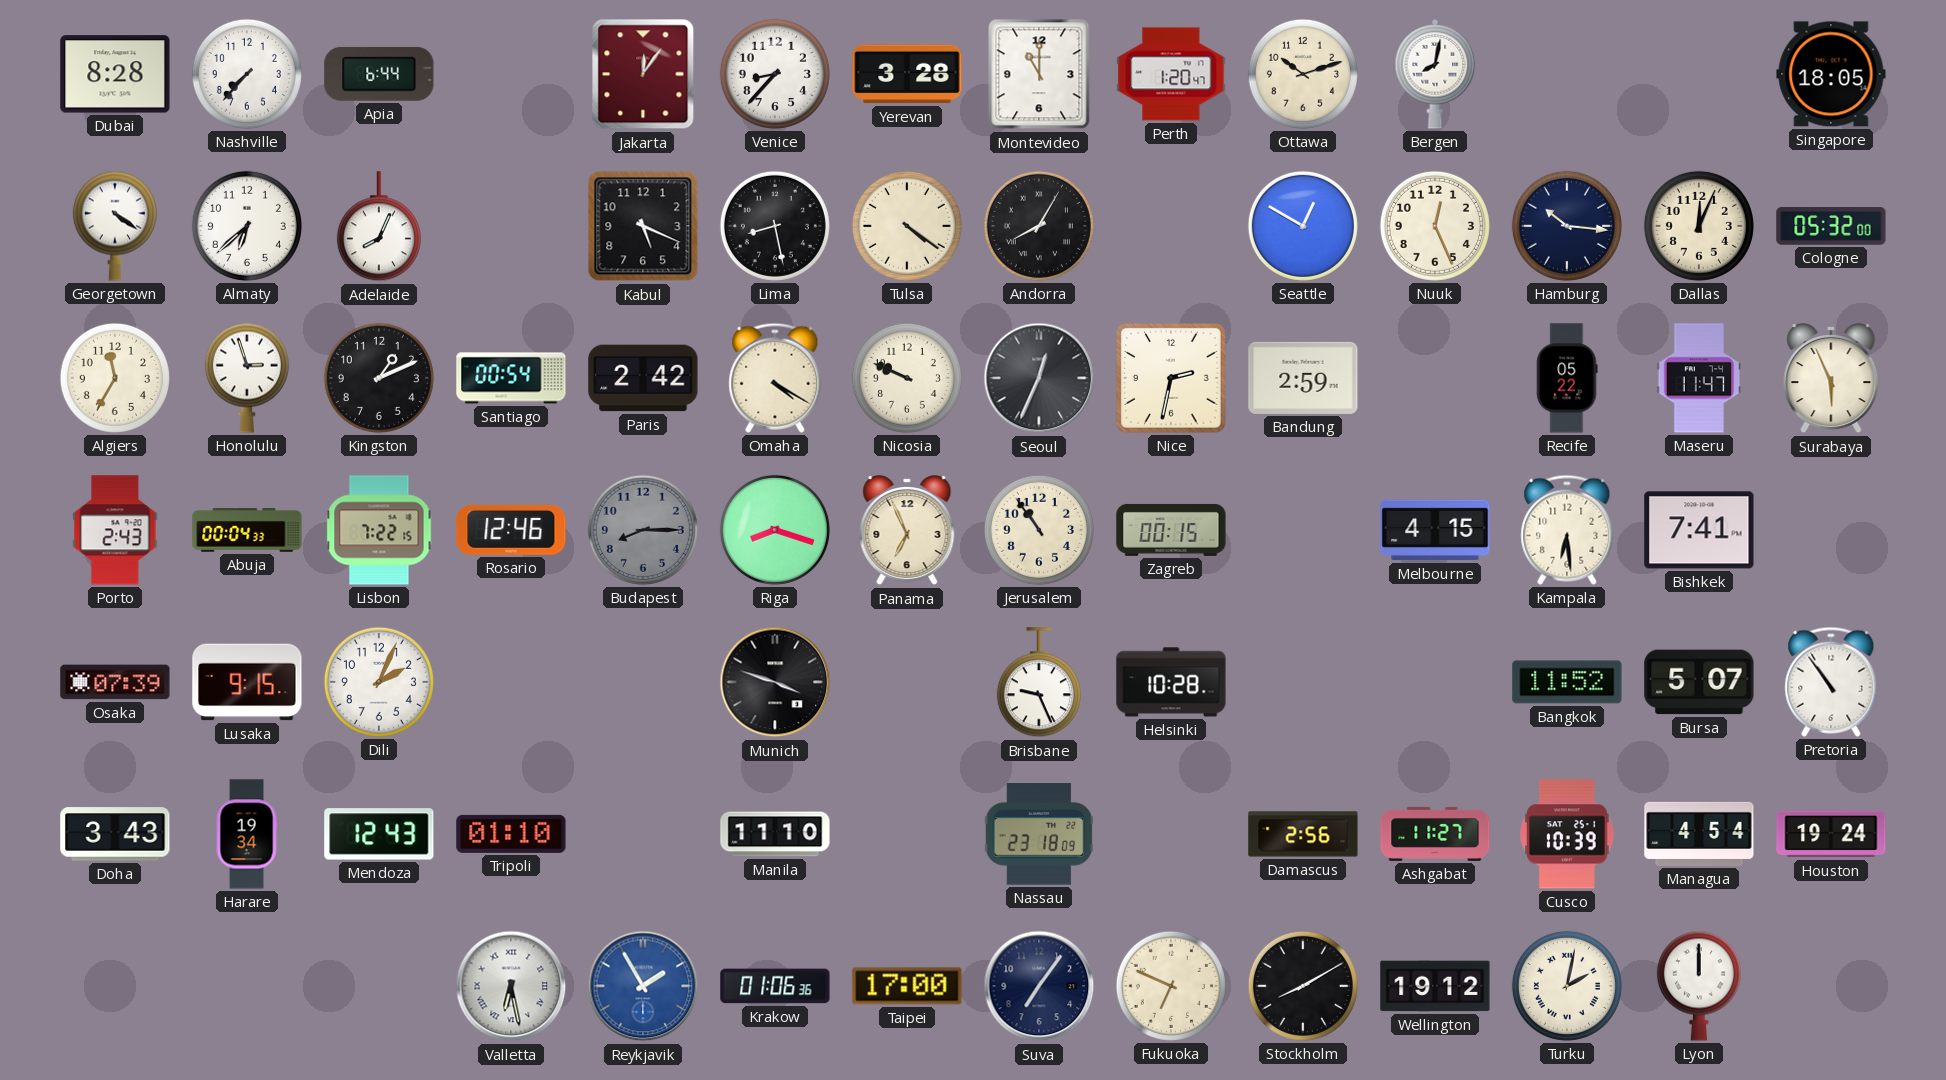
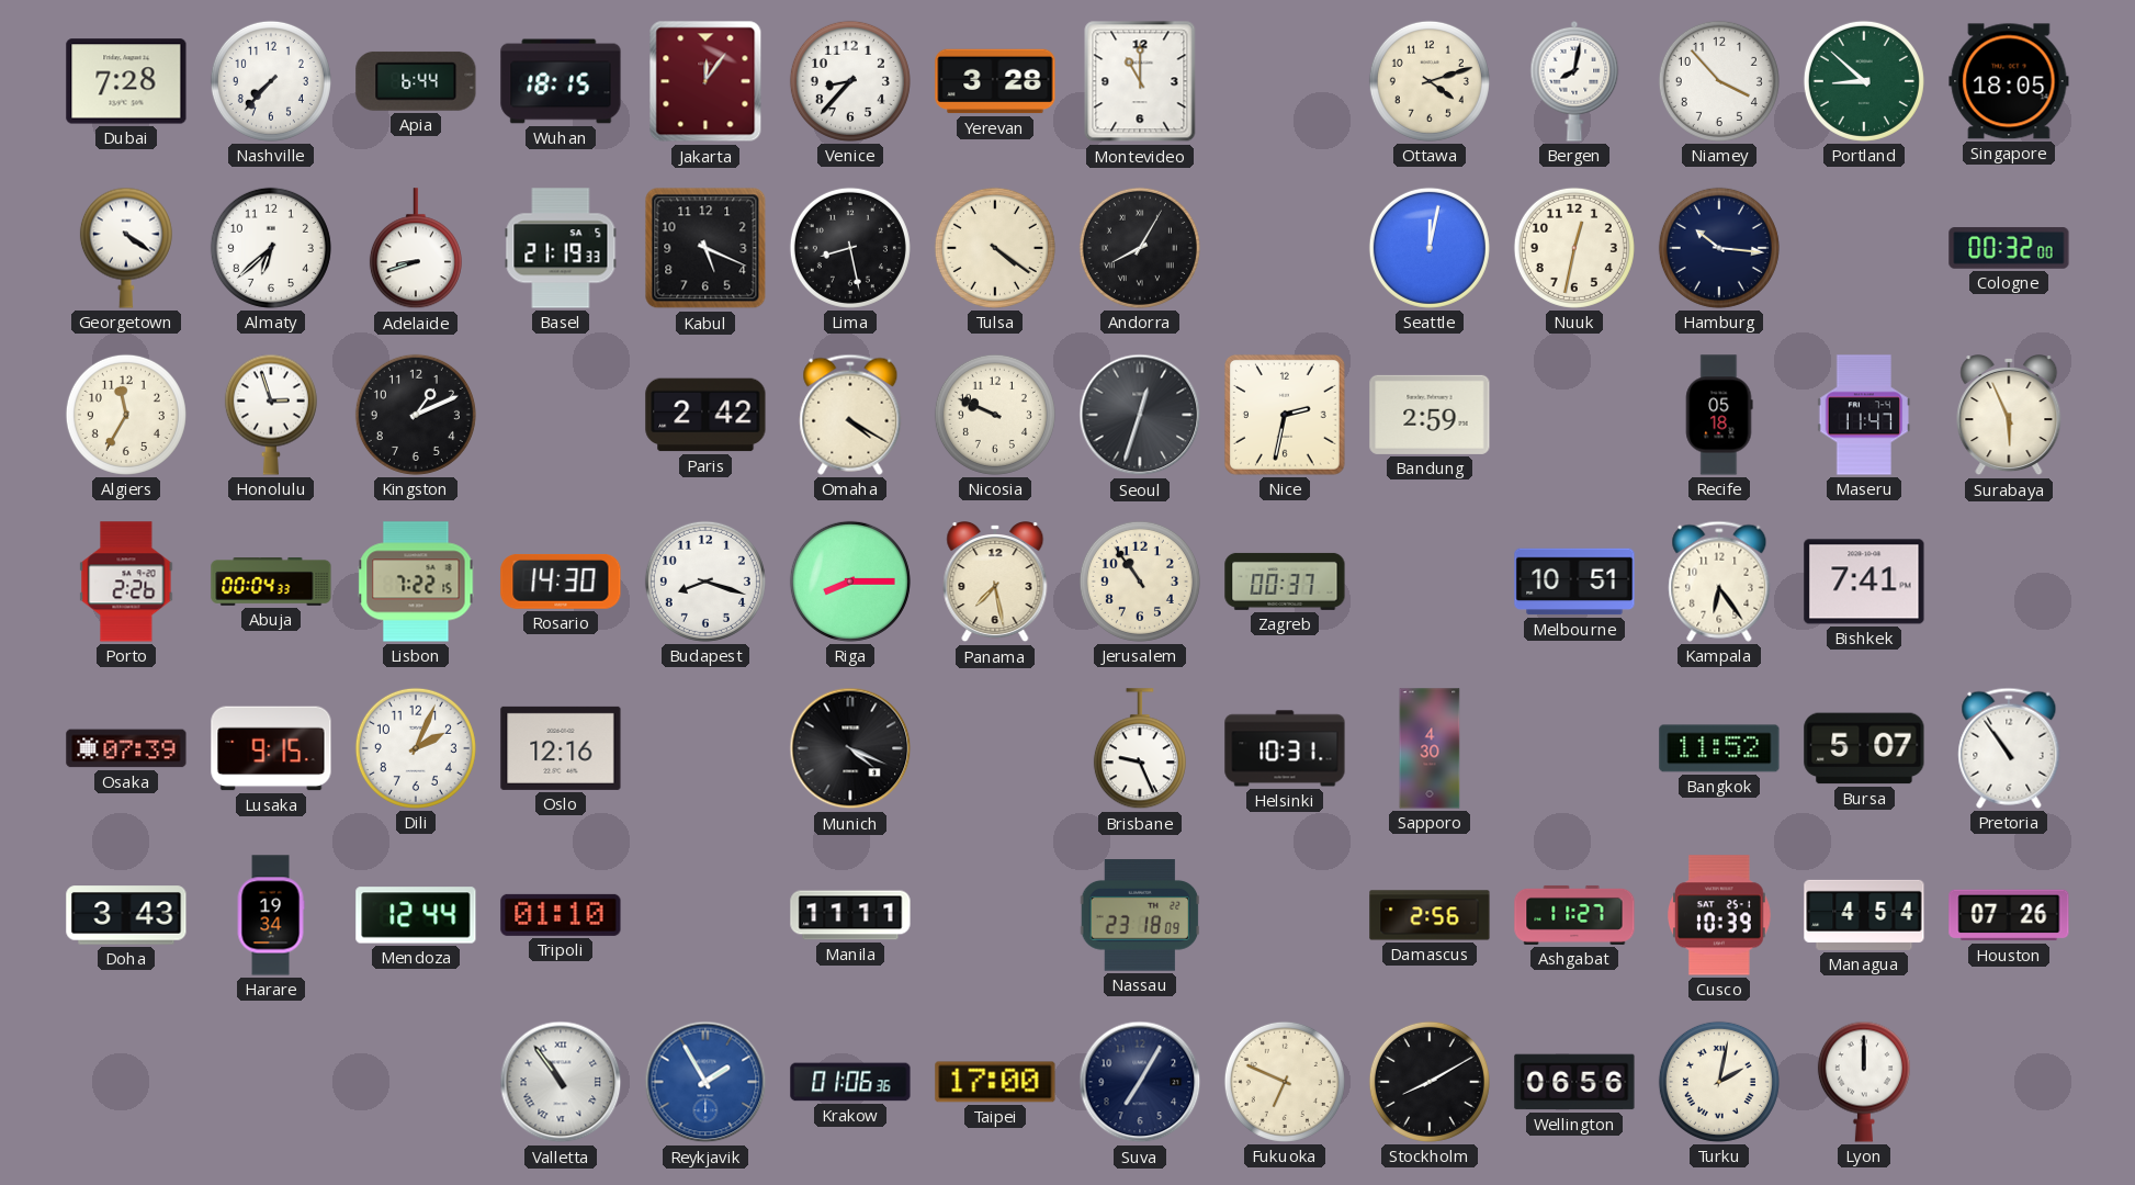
Dubai: 8:28 -> 7:28
Wuhan: none -> 18:15
Perth: 1:20 -> none
Ottawa: 10:12 -> 4:12
Niamey: none -> 3:53
Portland: none -> 8:52
Adelaide: 8:04 -> 8:42
Basel: none -> 21:19
Seattle: 12:50 -> 12:02
Nuuk: 12:26 -> 12:32
Dallas: 12:04 -> none
Cologne: 05:32 -> 00:32
Santiago: 00:54 -> none
Seoul: 12:34 -> 12:33
Recife: 05:22 -> 05:18
Porto: 2:43 -> 2:26
Rosario: 12:46 -> 14:30
Budapest: 8:15 -> 8:18
Budapest dial: grey -> white
Riga: 8:18 -> 8:15
Panama: 6:56 -> 7:28
Zagreb: 00:15 -> 00:37
Melbourne: 4:15 -> 10:51
Kampala: 6:29 -> 6:24
Oslo: none -> 12:16
Munich: 3:48 -> 4:19
Helsinki: 10:28 -> 10:31
Sapporo: none -> 4:30
Mendoza: 12:43 -> 12:44
Manila: 11:10 -> 11:11
Houston: 19:24 -> 07:26
Valletta: 6:28 -> 10:54
Suva: 7:06 -> 7:05
Wellington: 19:12 -> 06:56
